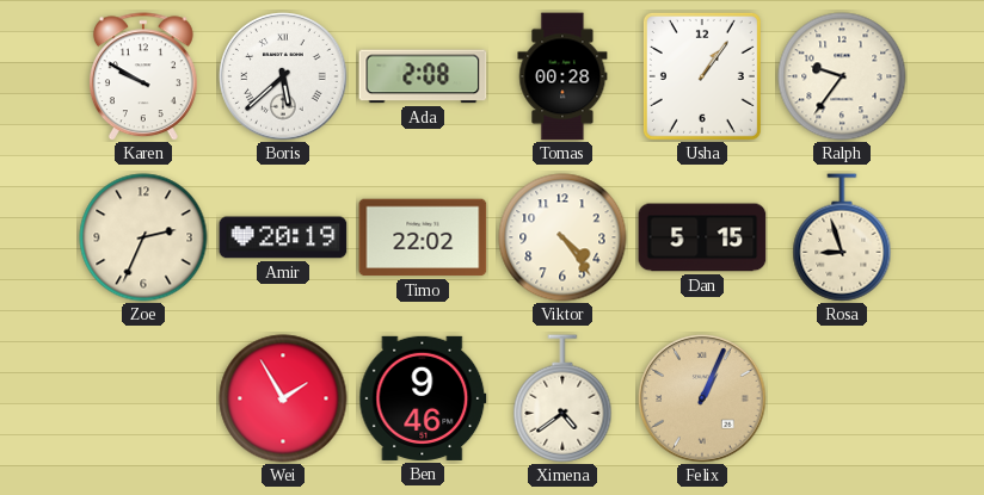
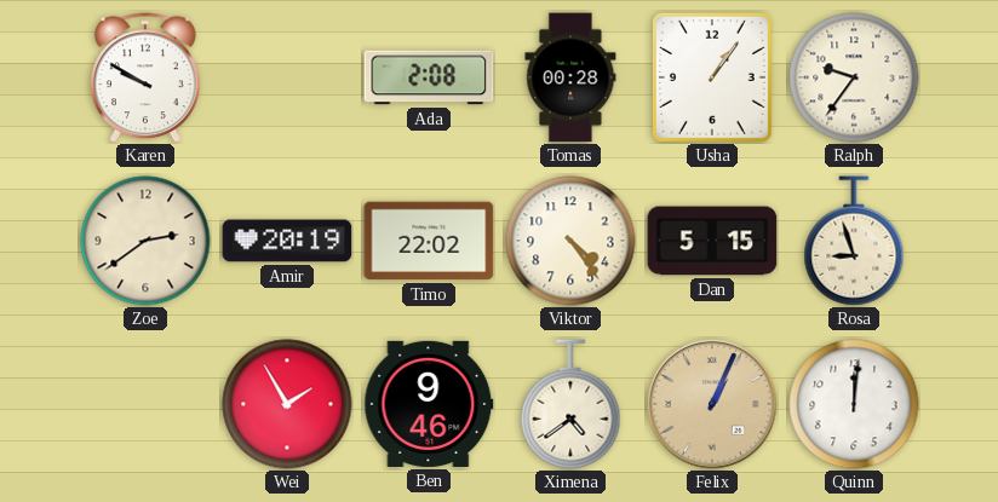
Boris: 5:38 -> none
Zoe: 2:34 -> 2:39
Quinn: none -> 12:01
